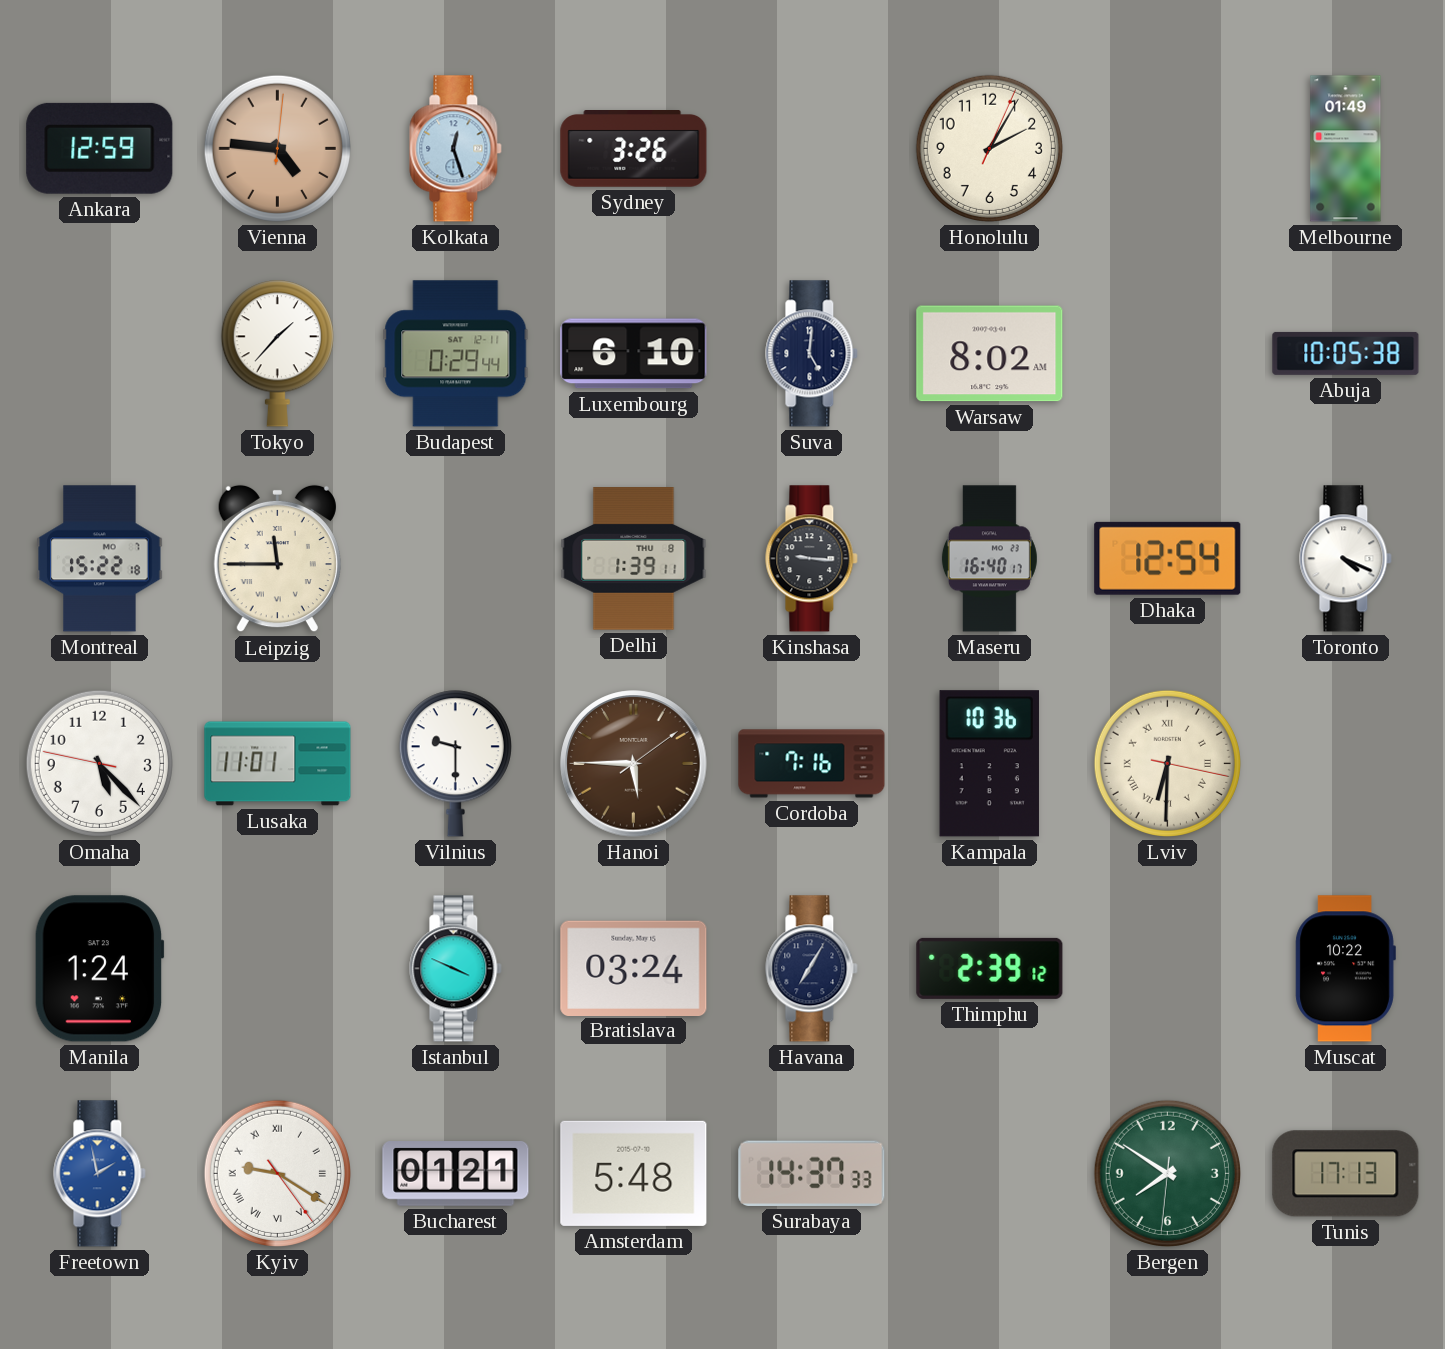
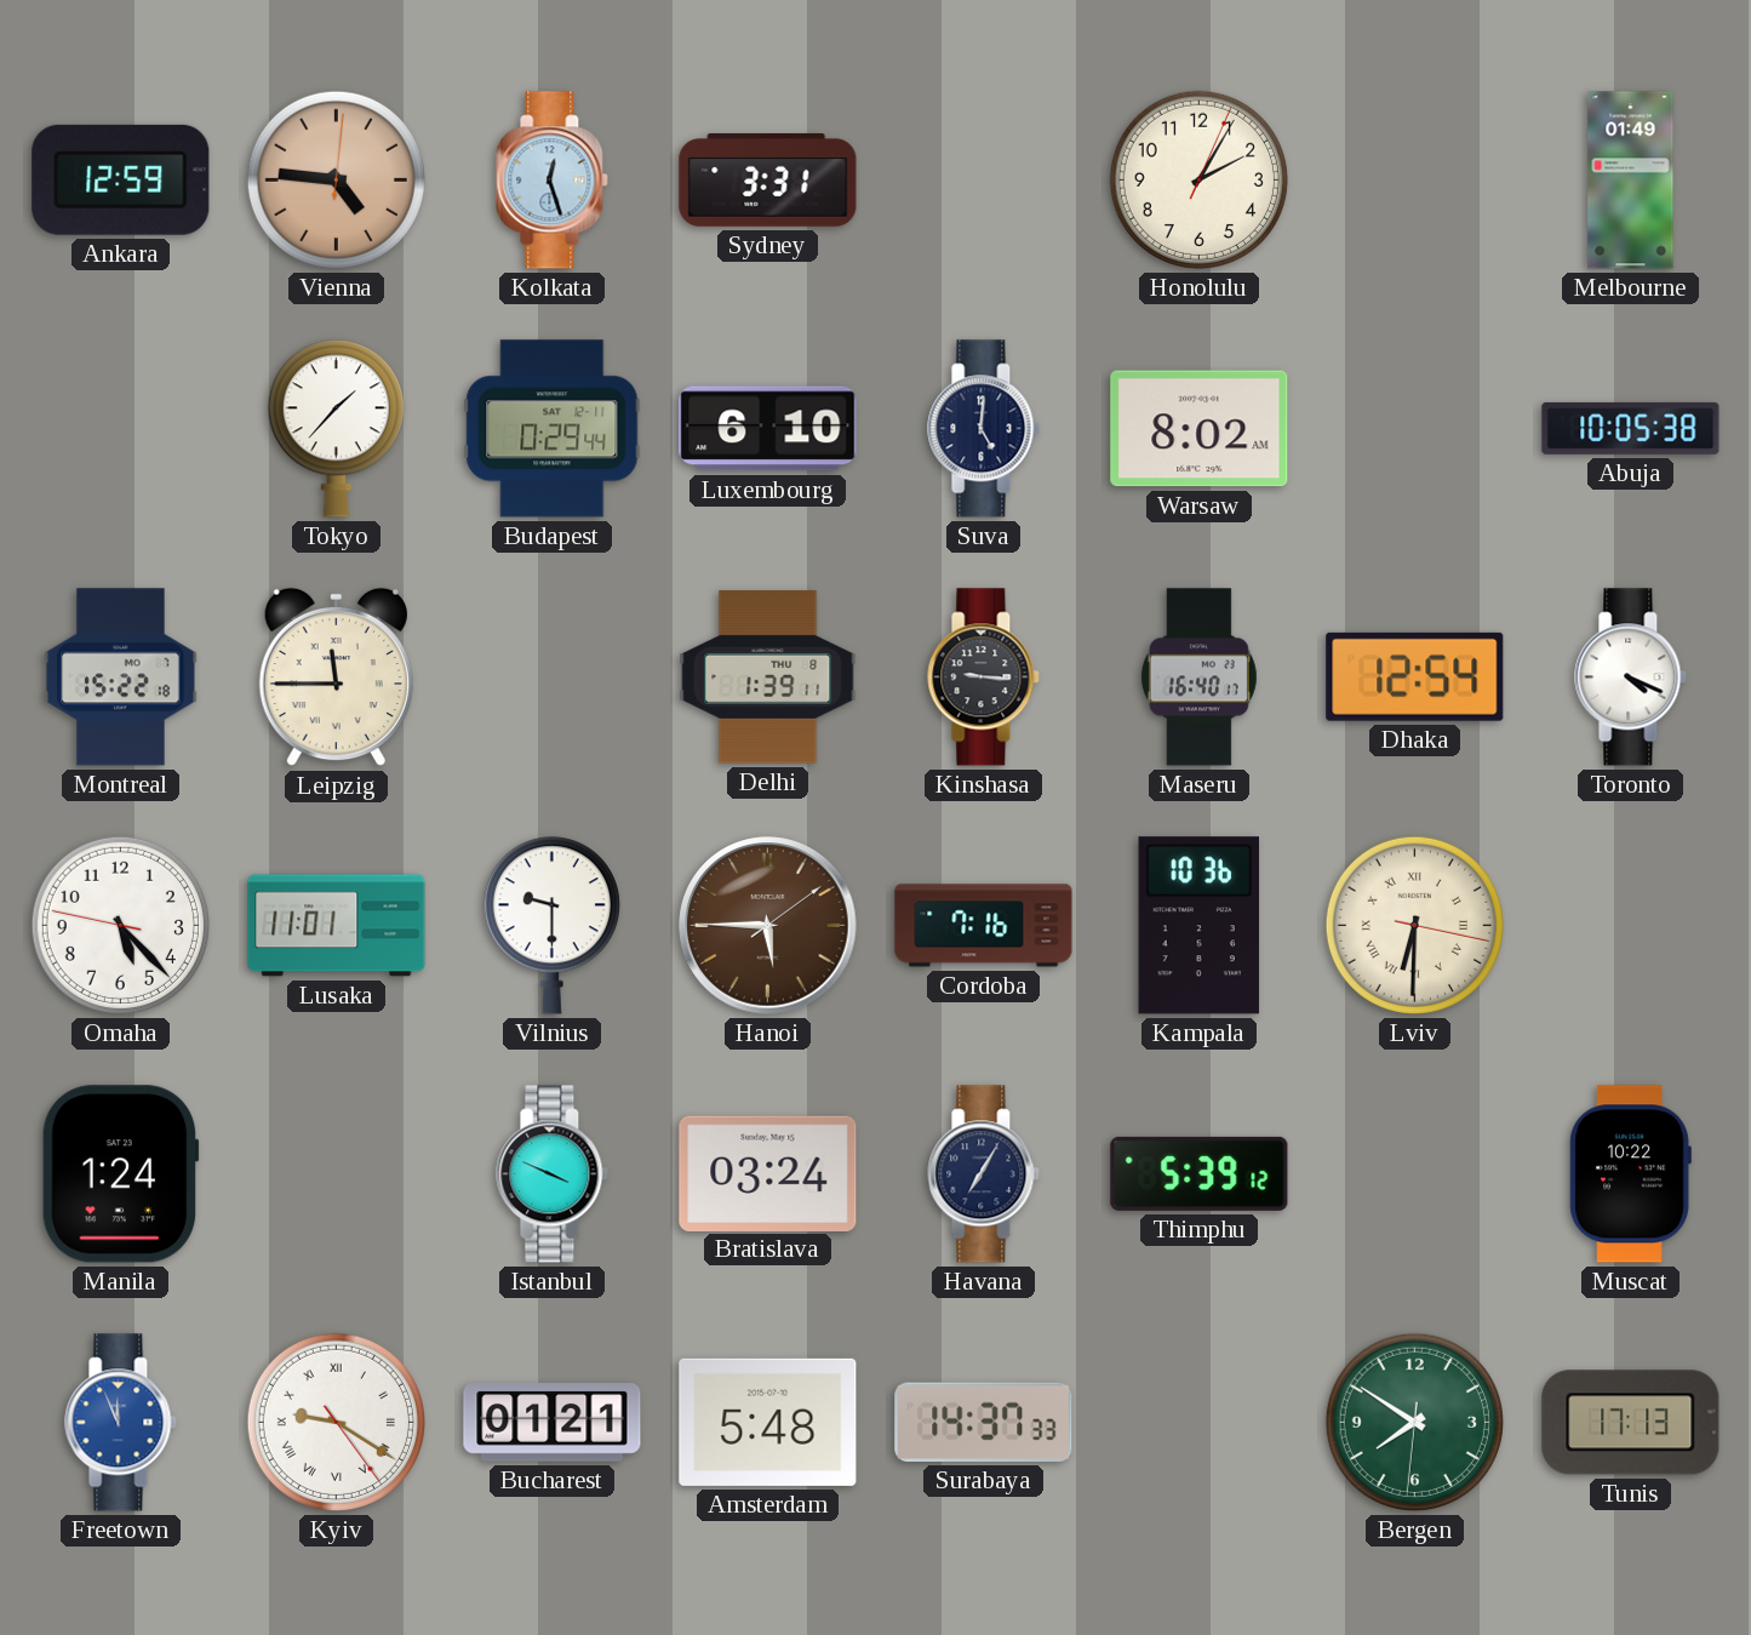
Sydney: 3:26 -> 3:31
Thimphu: 2:39 -> 5:39
Freetown: 1:58 -> 11:56
